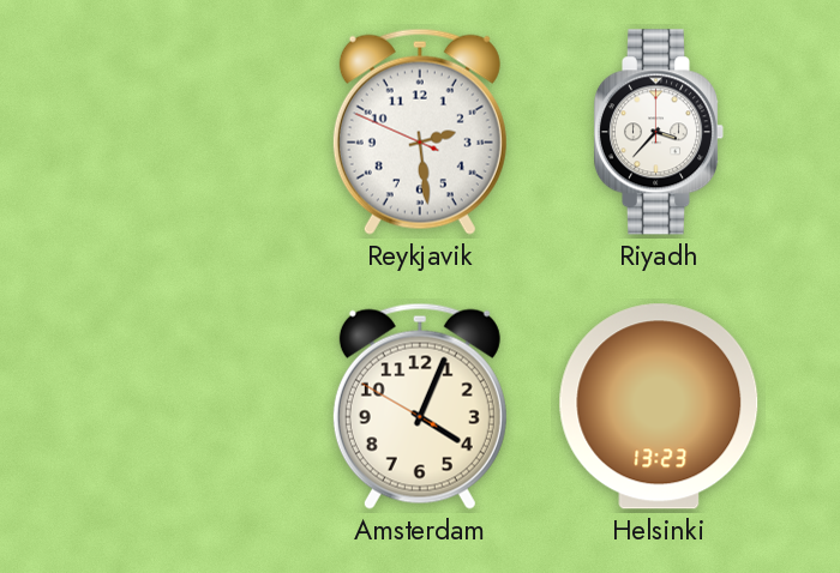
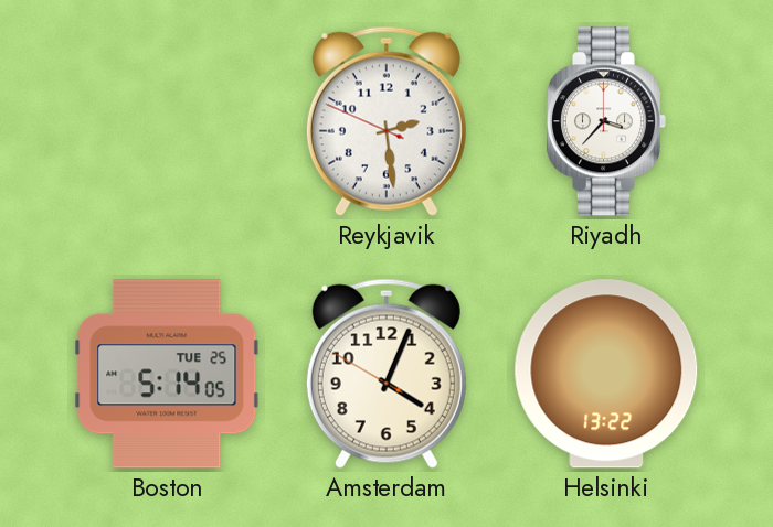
Boston: none -> 5:14
Helsinki: 13:23 -> 13:22
